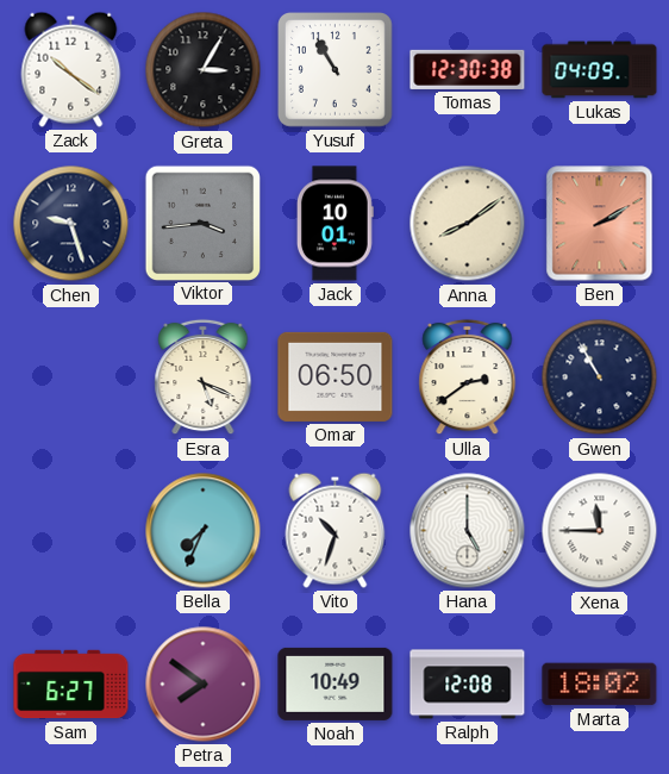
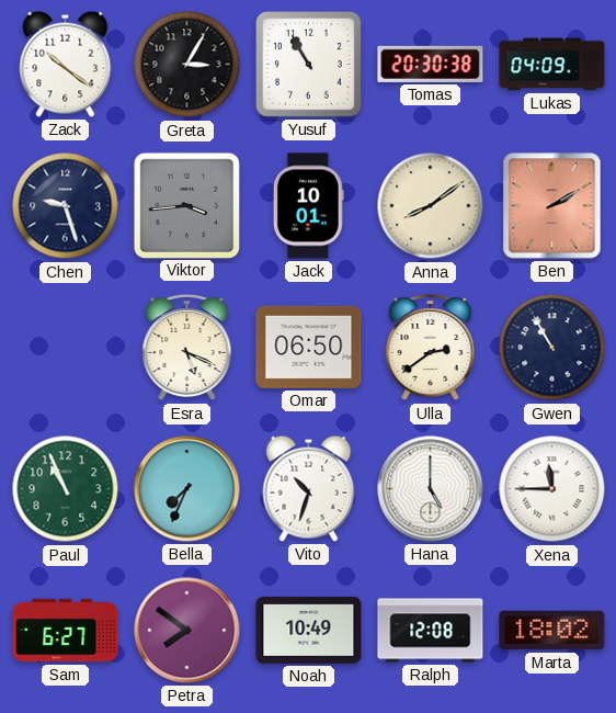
Tomas: 12:30 -> 20:30
Paul: none -> 10:56
